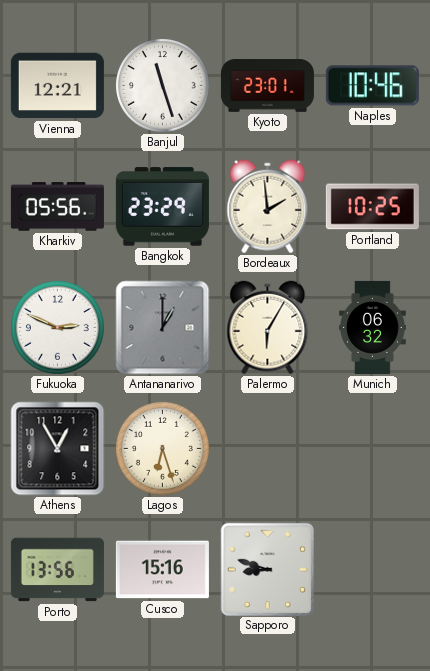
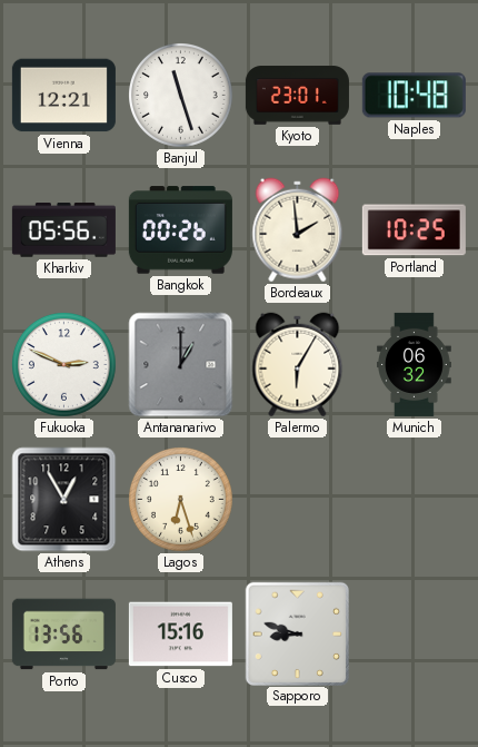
Naples: 10:46 -> 10:48
Bangkok: 23:29 -> 00:26
